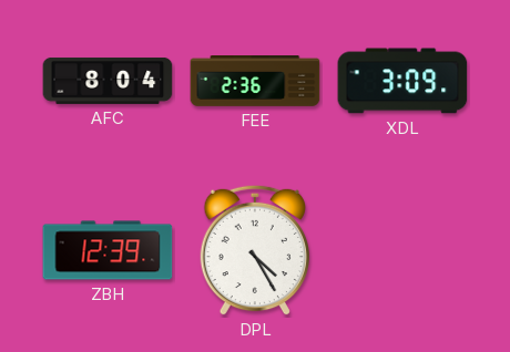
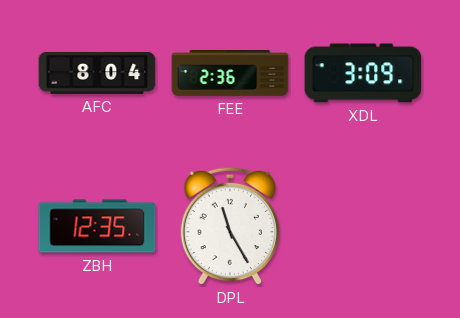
ZBH: 12:39 -> 12:35
DPL: 4:25 -> 11:25
